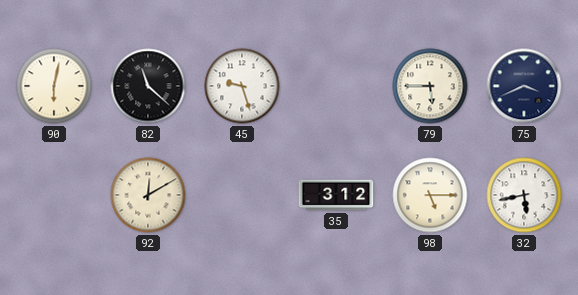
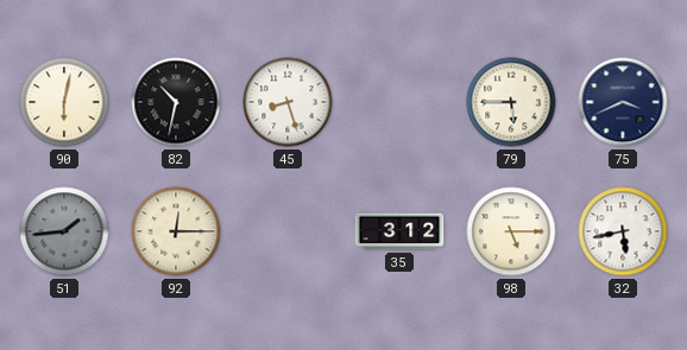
82: 11:22 -> 10:32
45: 9:27 -> 8:27
51: none -> 1:44
92: 12:10 -> 12:15
